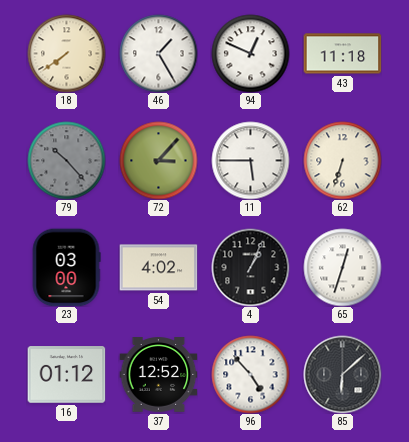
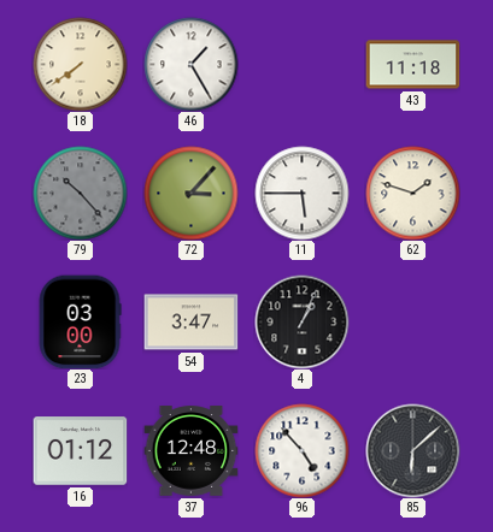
94: 12:49 -> none
62: 6:33 -> 1:48
54: 4:02 -> 3:47
65: 12:33 -> none
37: 12:52 -> 12:48
